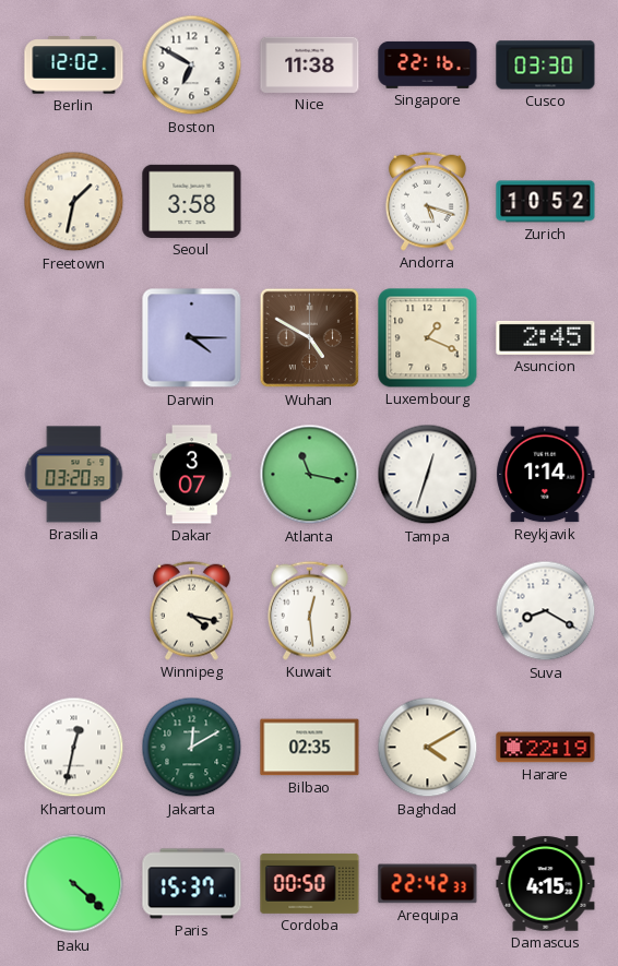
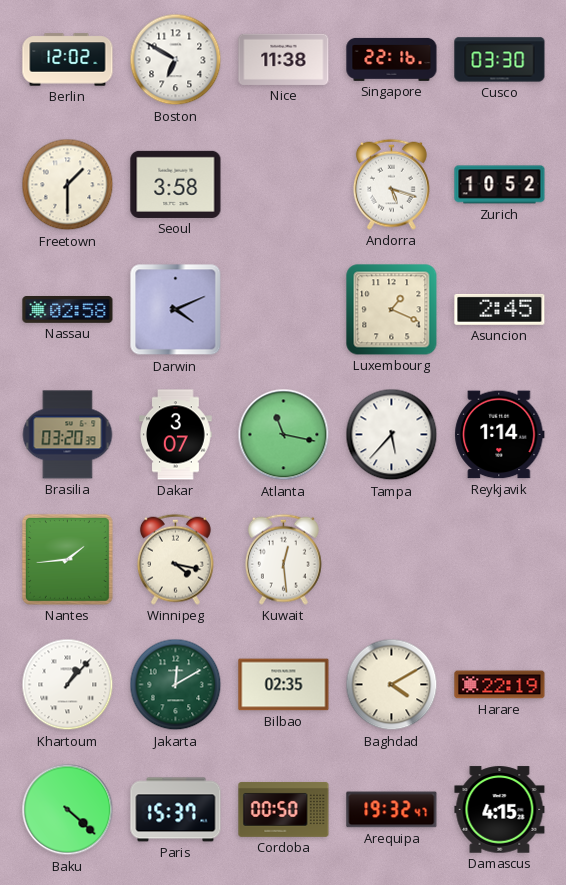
Freetown: 1:32 -> 1:30
Nassau: none -> 02:58
Darwin: 4:15 -> 4:11
Wuhan: 4:50 -> none
Tampa: 12:33 -> 5:37
Nantes: none -> 1:44
Suva: 8:20 -> none
Khartoum: 12:32 -> 1:07
Arequipa: 22:42 -> 19:32
